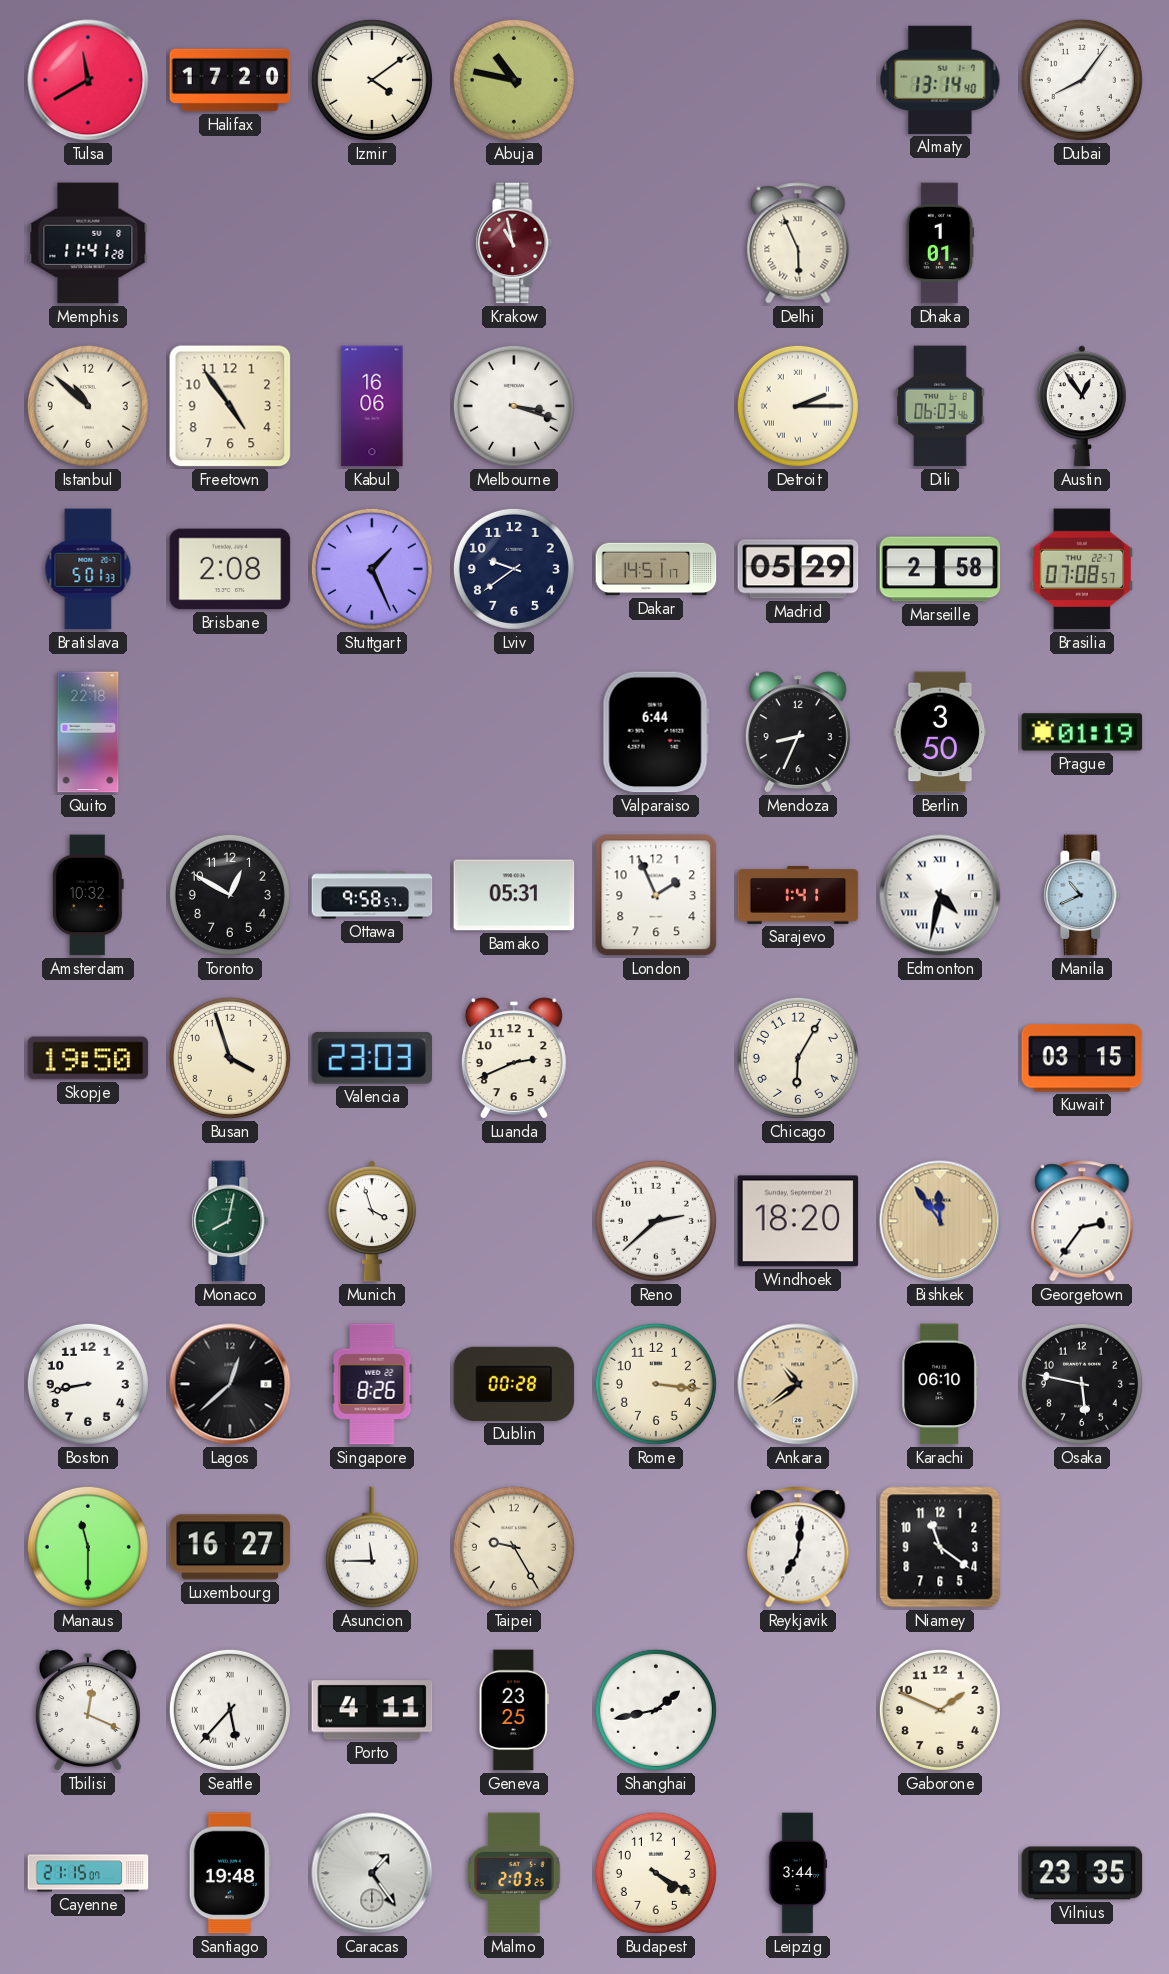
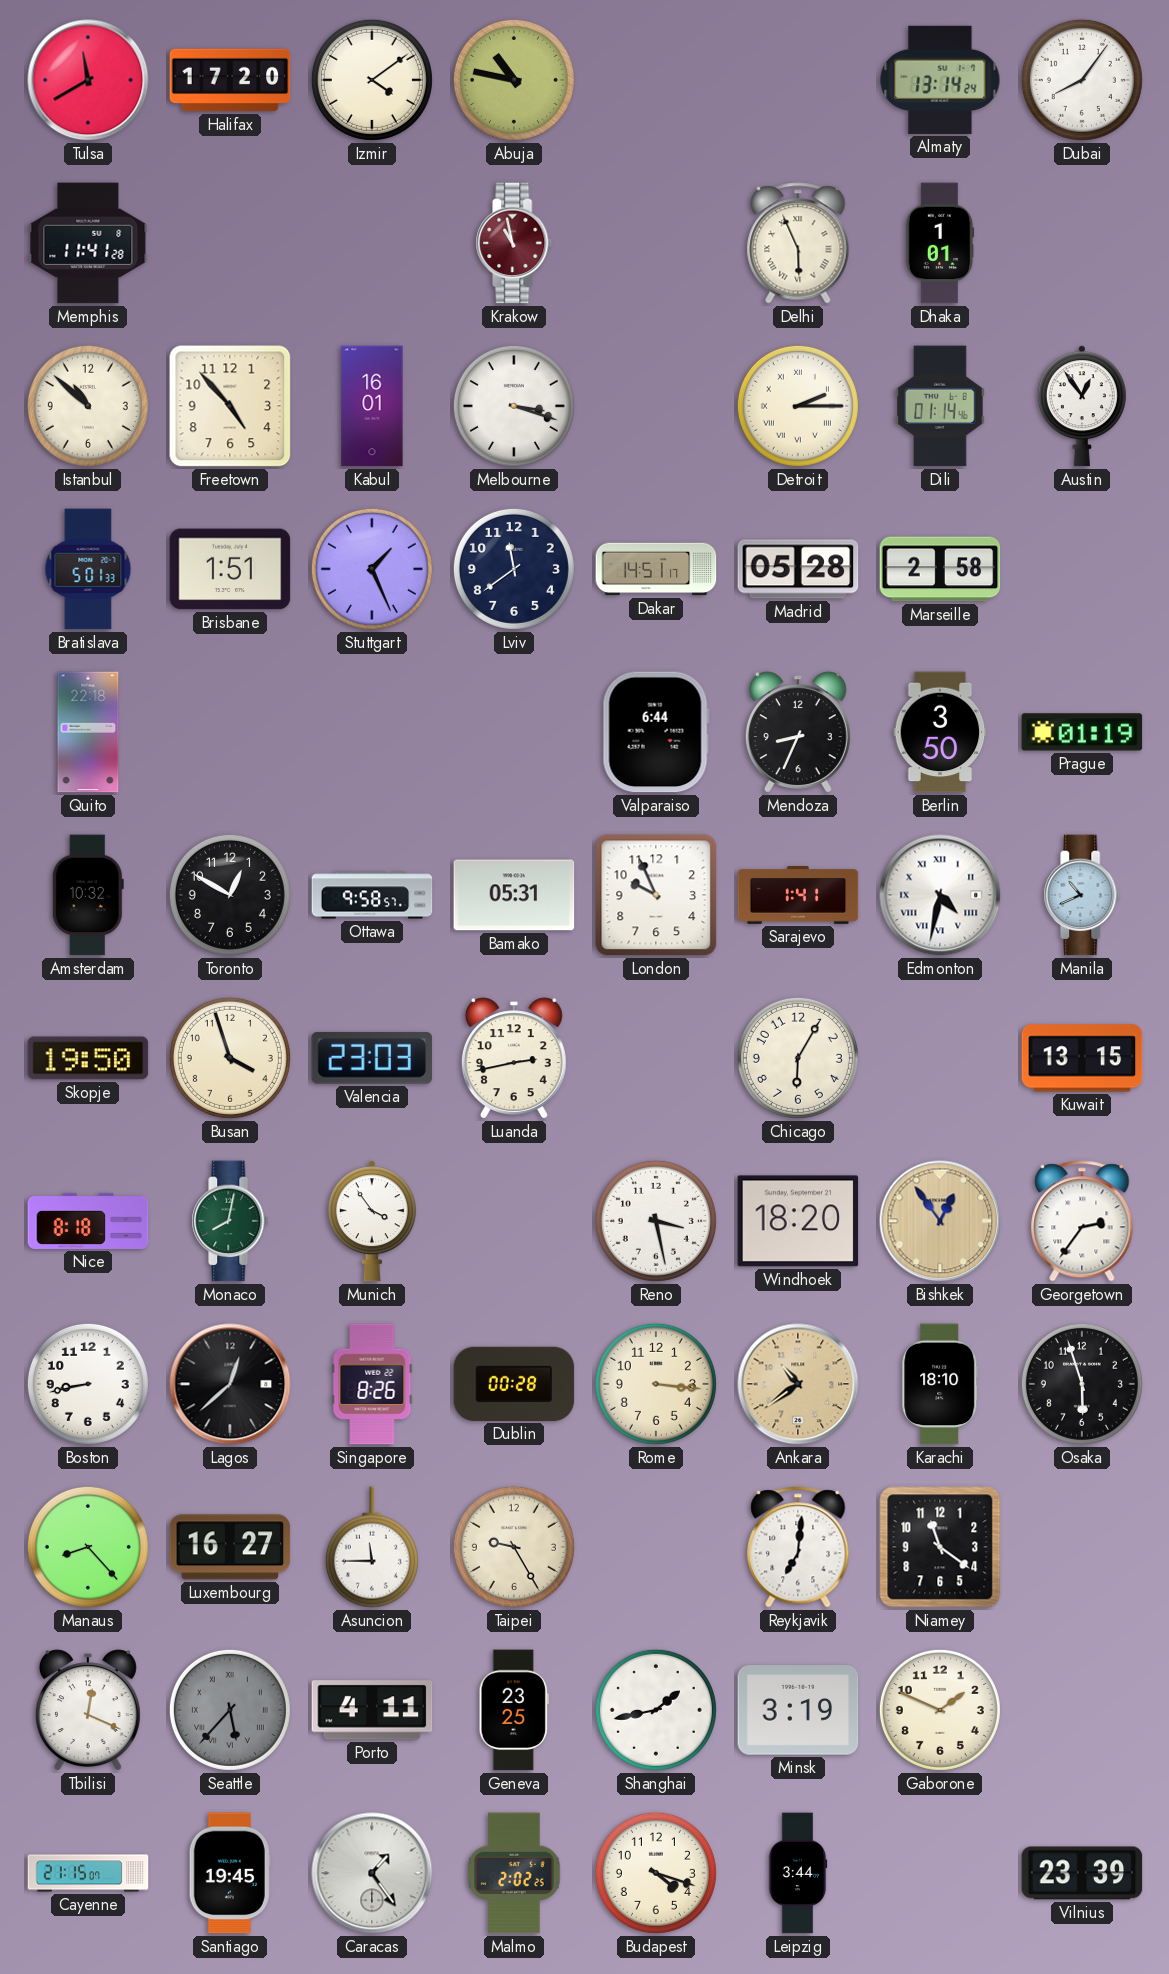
Almaty: 13:14:40 -> 13:14:24
Freetown: 4:54 -> 4:53
Kabul: 16:06 -> 16:01
Dili: 06:03 -> 01:14
Brisbane: 2:08 -> 1:51
Lviv: 9:39 -> 11:39
Madrid: 05:29 -> 05:28
Brasilia: 07:08 -> none
London: 1:56 -> 9:56
Luanda: 2:41 -> 2:43
Kuwait: 03:15 -> 13:15
Nice: none -> 8:18
Munich: 3:57 -> 3:54
Reno: 2:38 -> 3:28
Bishkek: 11:54 -> 12:54
Karachi: 06:10 -> 18:10
Osaka: 5:47 -> 5:57
Manaus: 11:30 -> 8:23
Seattle dial: white -> grey
Minsk: none -> 3:19
Santiago: 19:48 -> 19:45
Malmo: 2:03 -> 2:02
Budapest: 4:20 -> 4:18
Vilnius: 23:35 -> 23:39
